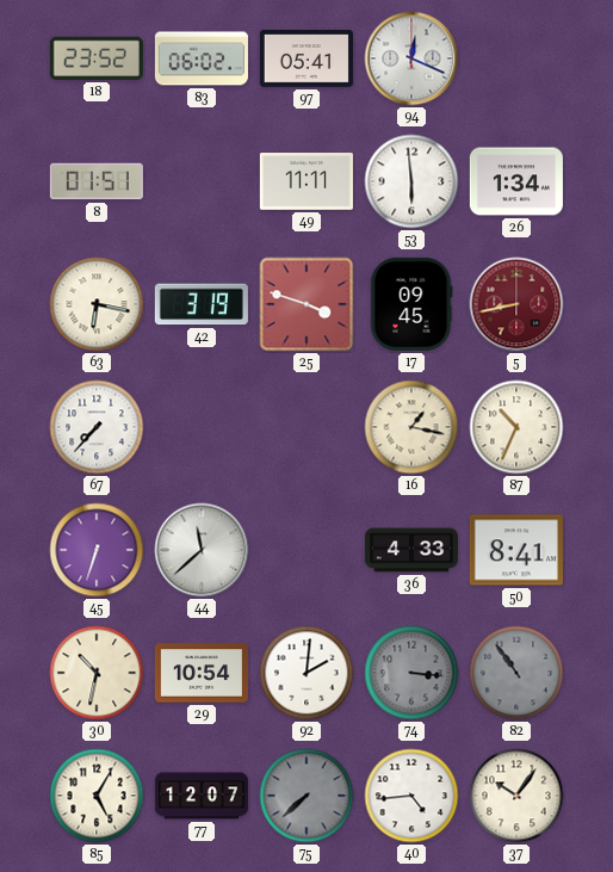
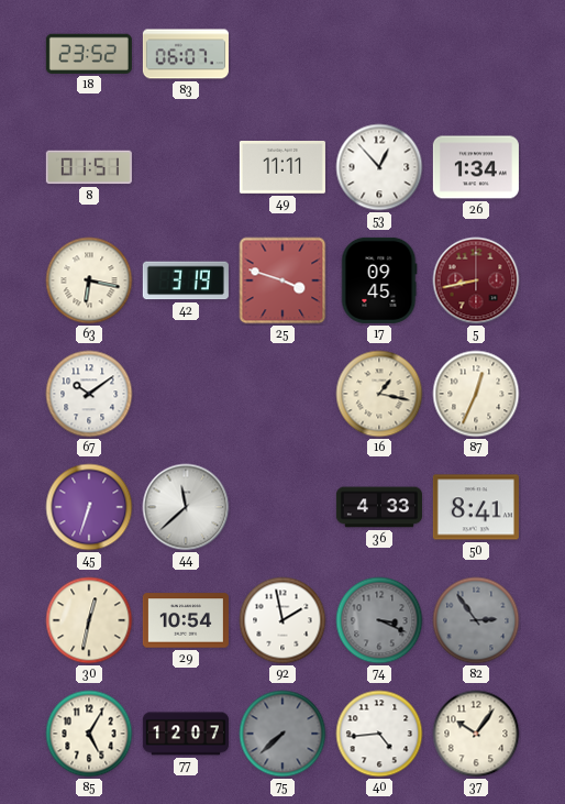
83: 06:02 -> 06:07
97: 05:41 -> none
94: 12:19 -> none
53: 5:59 -> 12:53
67: 7:37 -> 10:09
87: 10:34 -> 12:34
30: 10:32 -> 12:32
92: 2:01 -> 1:58
74: 3:16 -> 3:19
82: 10:54 -> 2:54
